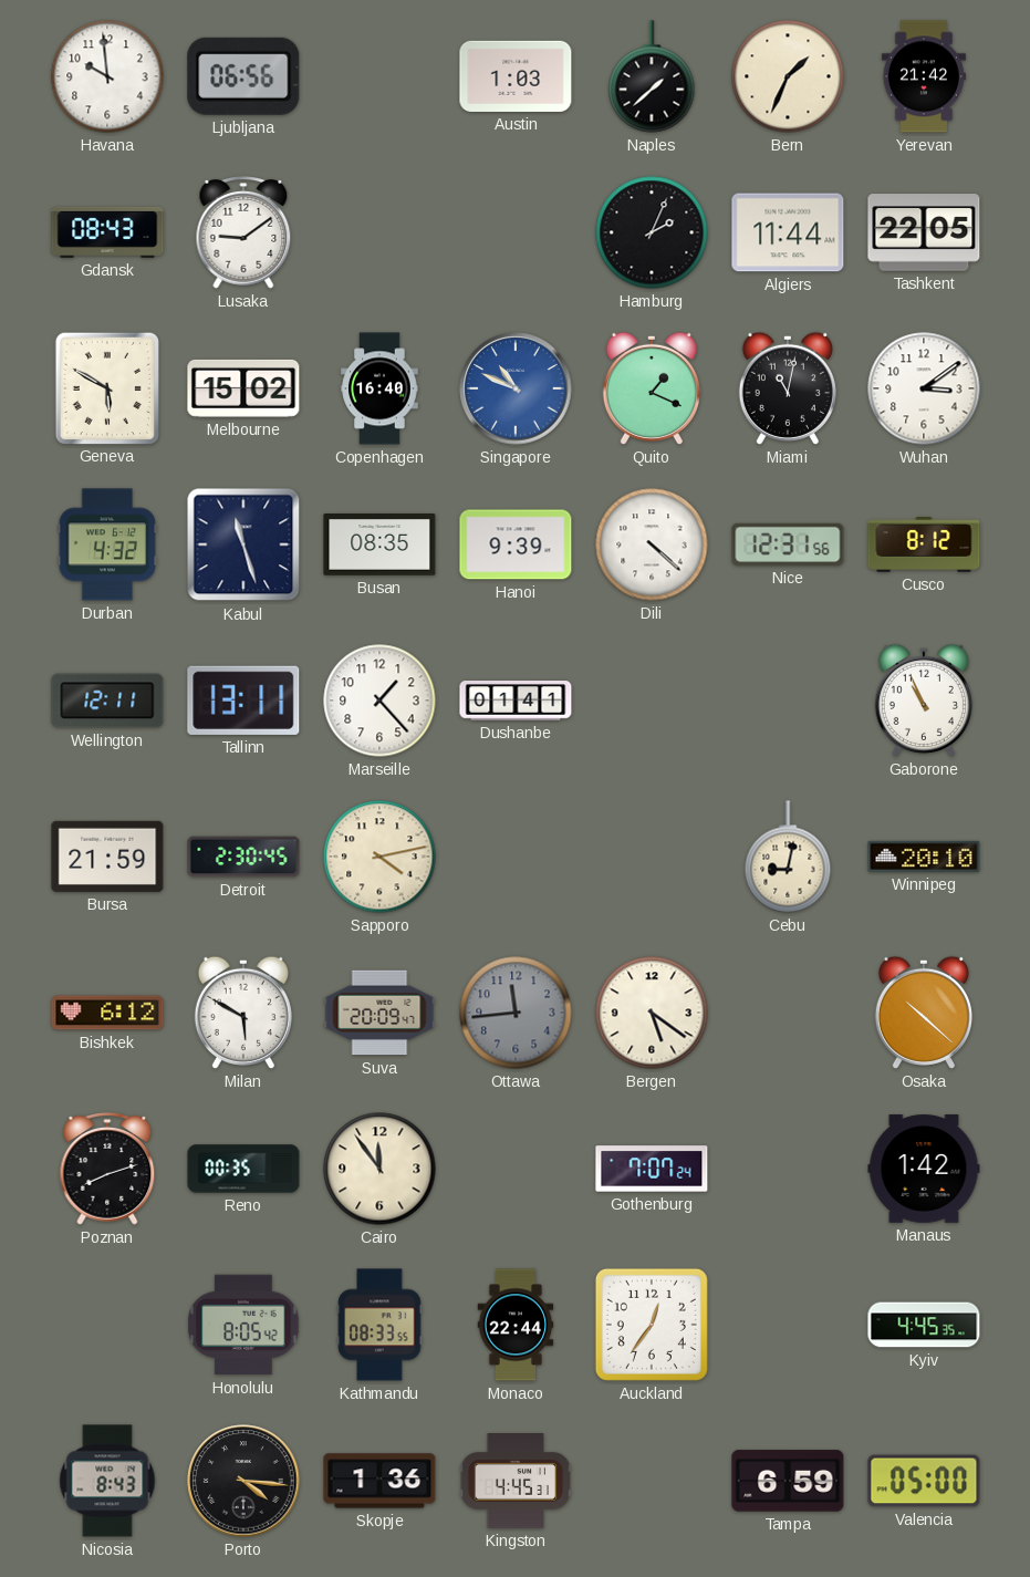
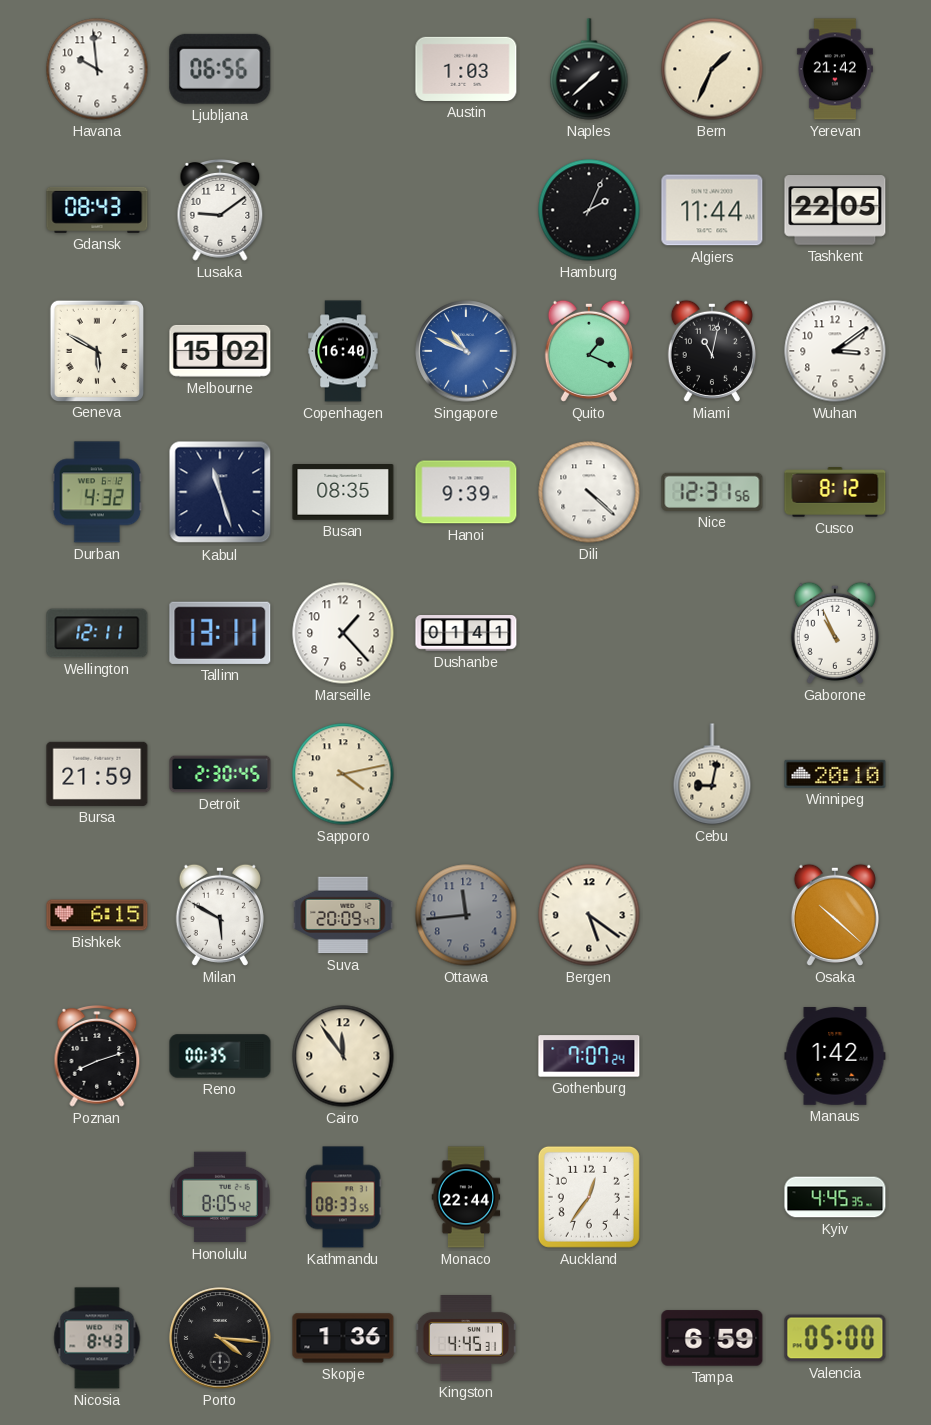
Bishkek: 6:12 -> 6:15
